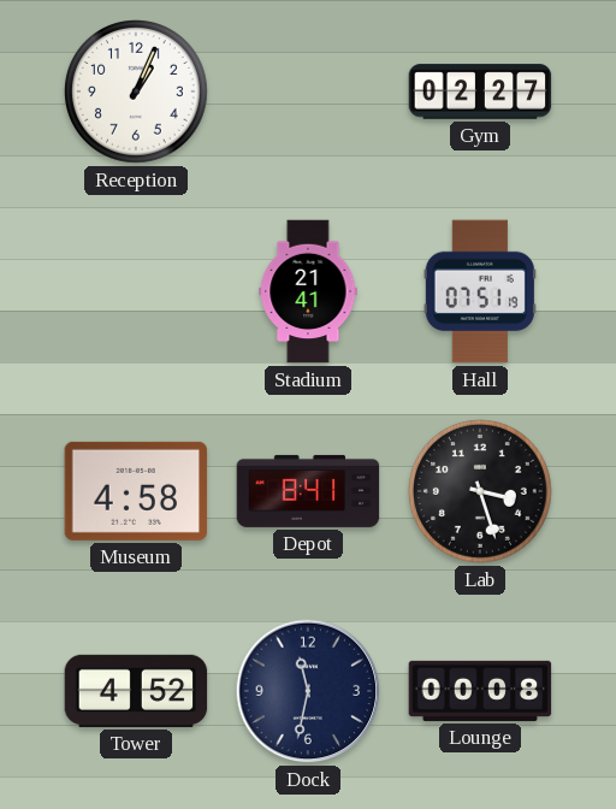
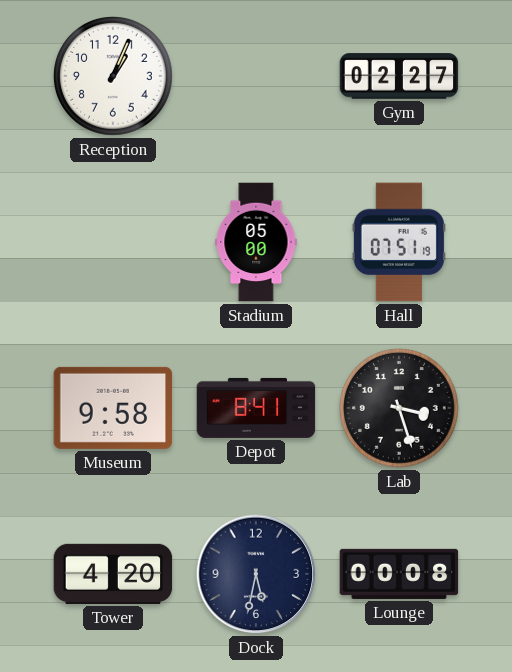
Stadium: 21:41 -> 05:00
Museum: 4:58 -> 9:58
Tower: 4:52 -> 4:20
Dock: 11:32 -> 5:32
